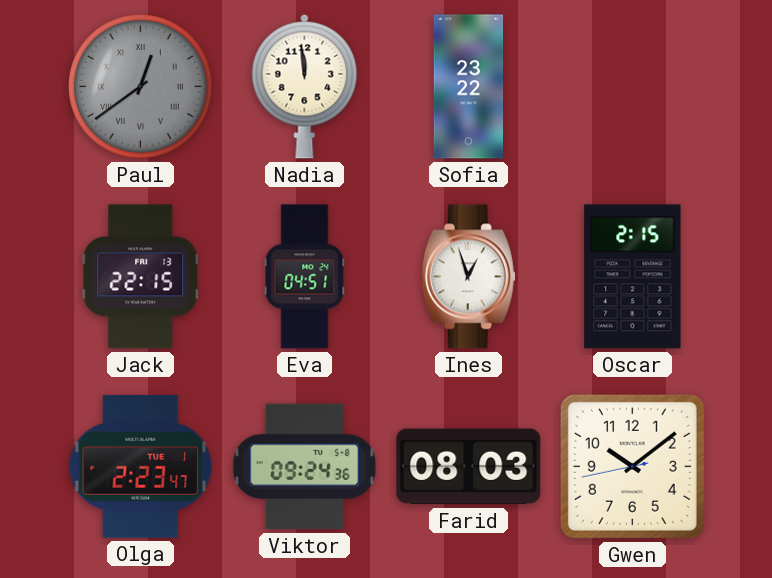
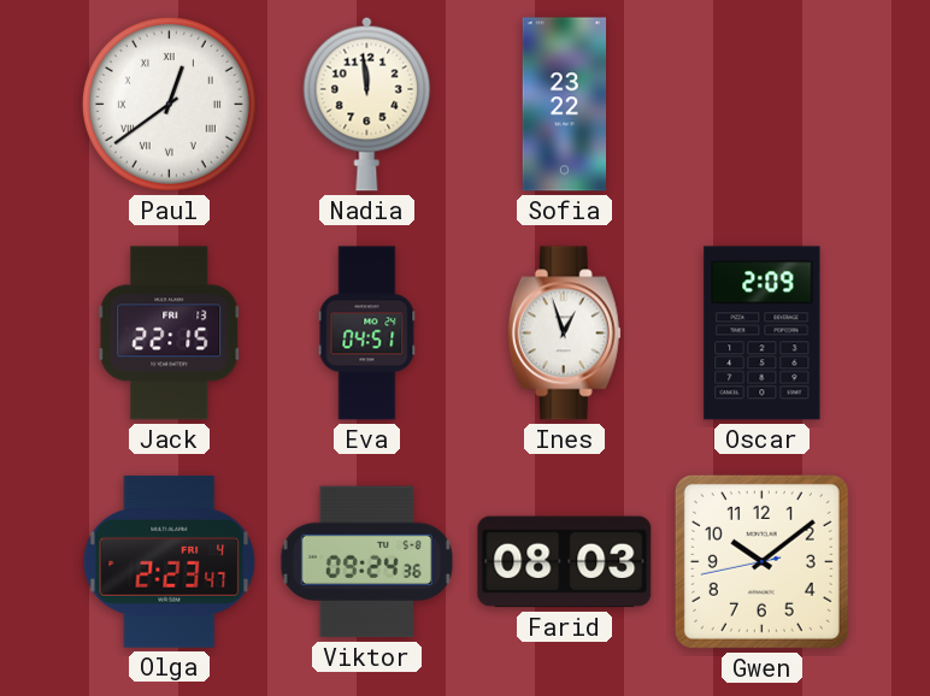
Paul dial: grey -> white
Oscar: 2:15 -> 2:09
Olga date: TUE 1 -> FRI 4
